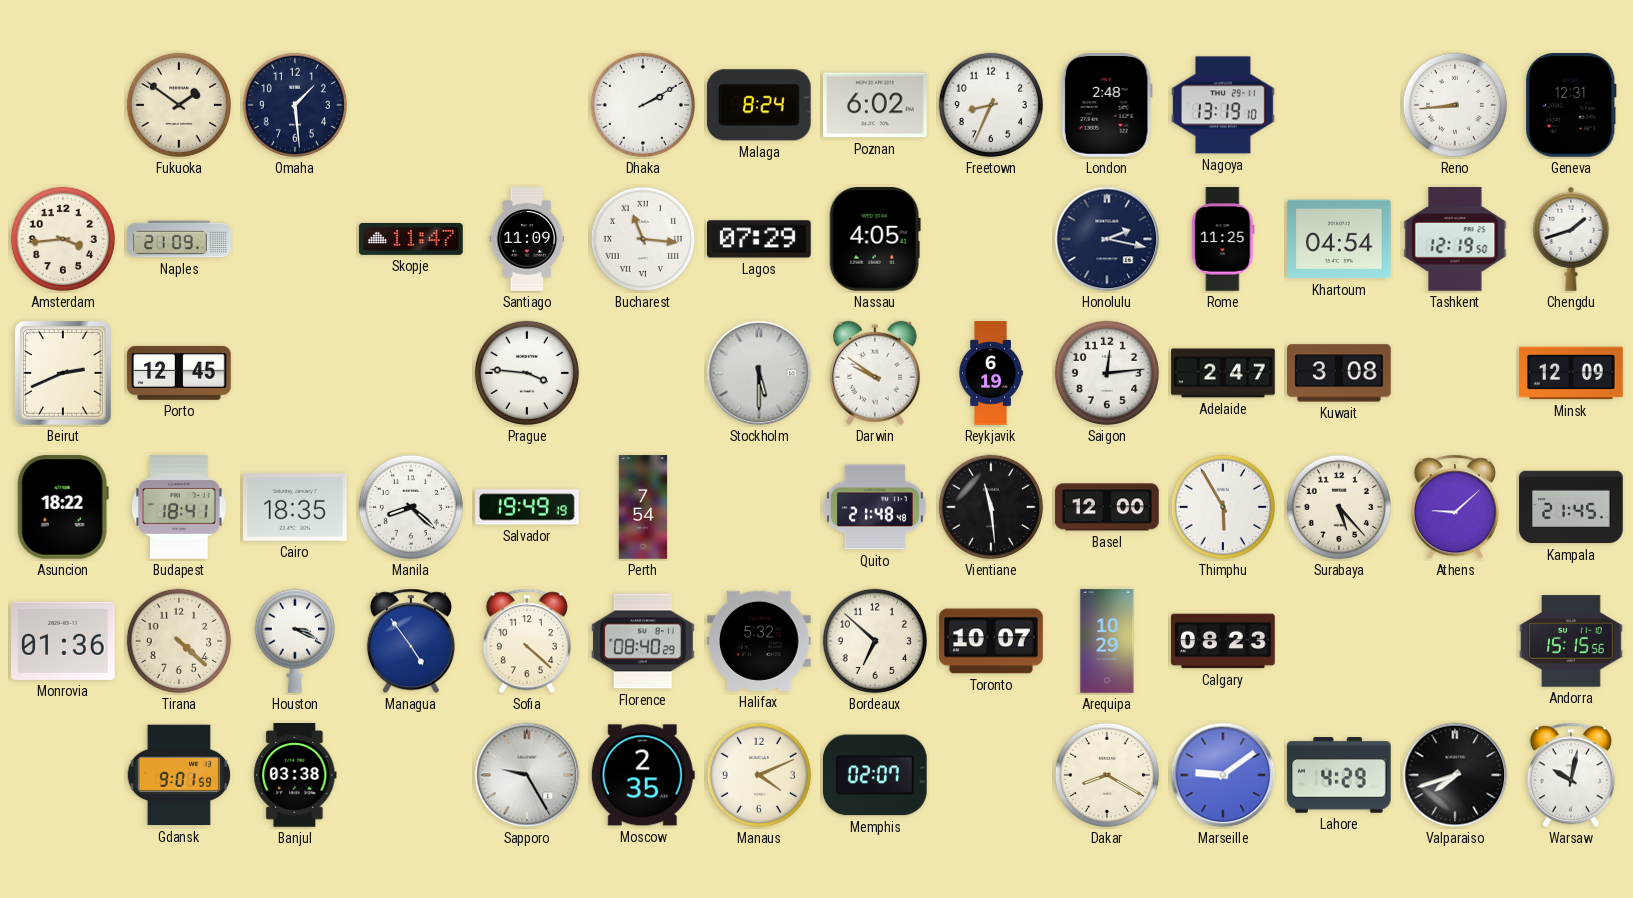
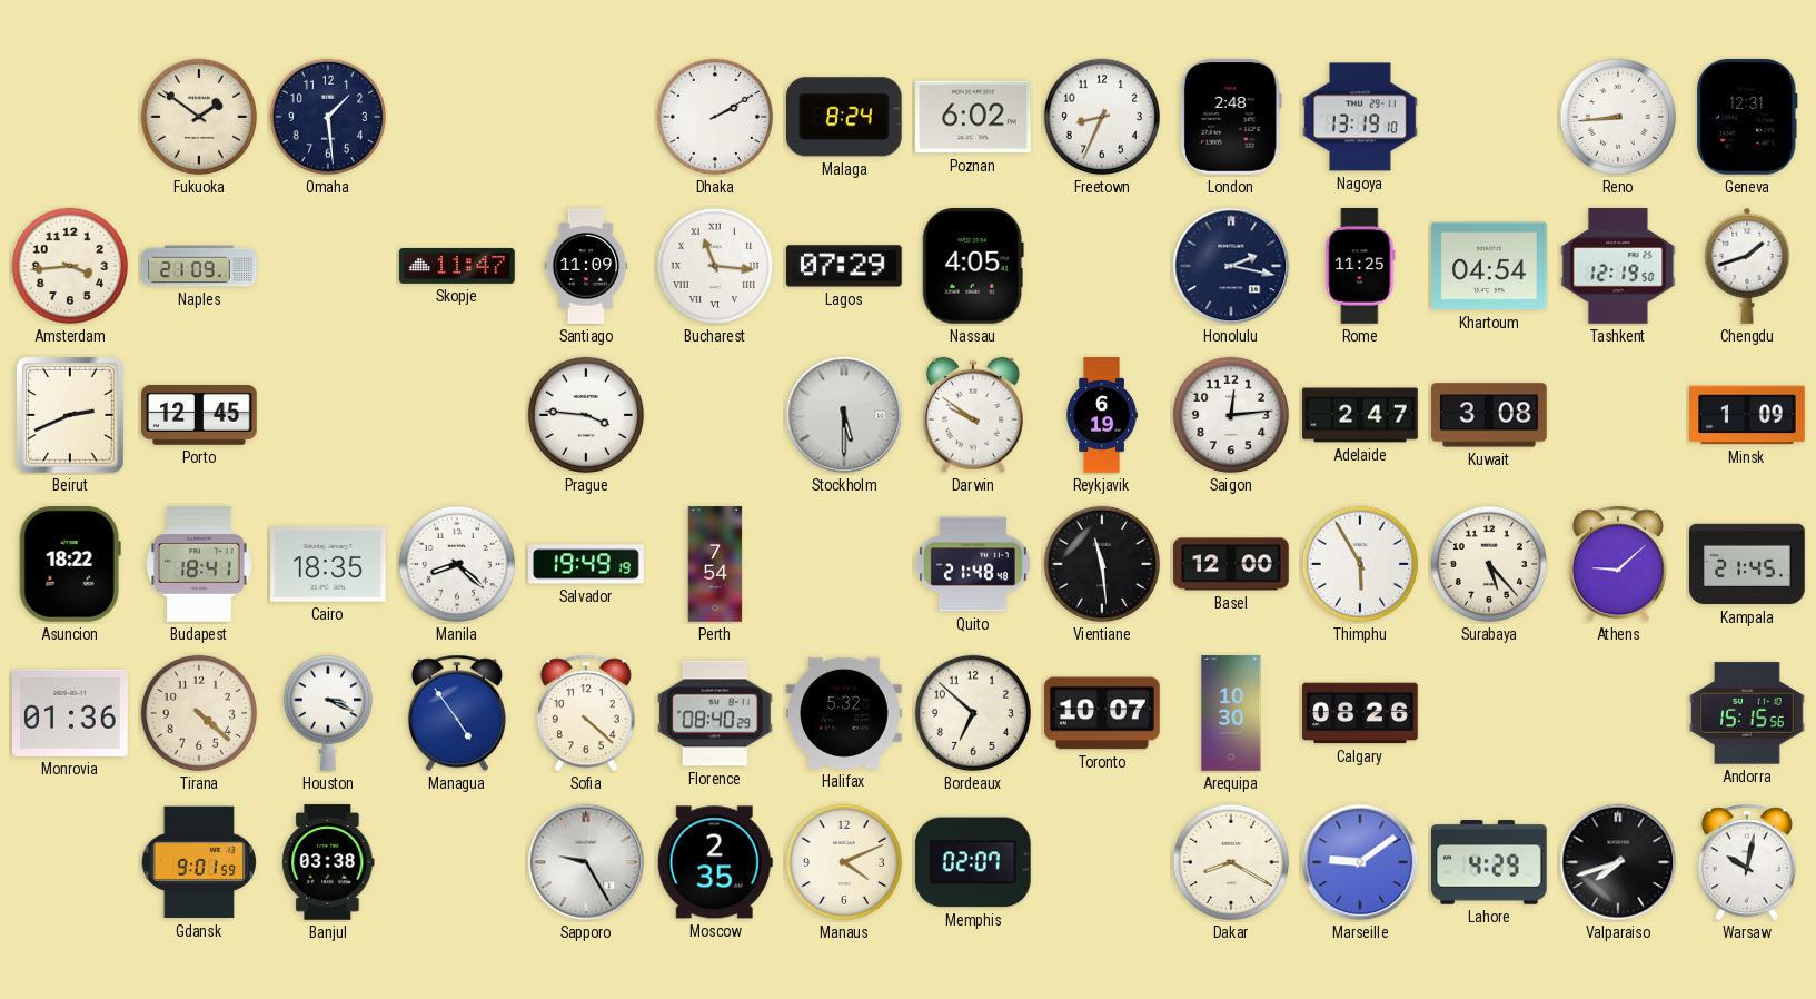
Minsk: 12:09 -> 1:09
Arequipa: 10:29 -> 10:30
Calgary: 08:23 -> 08:26
